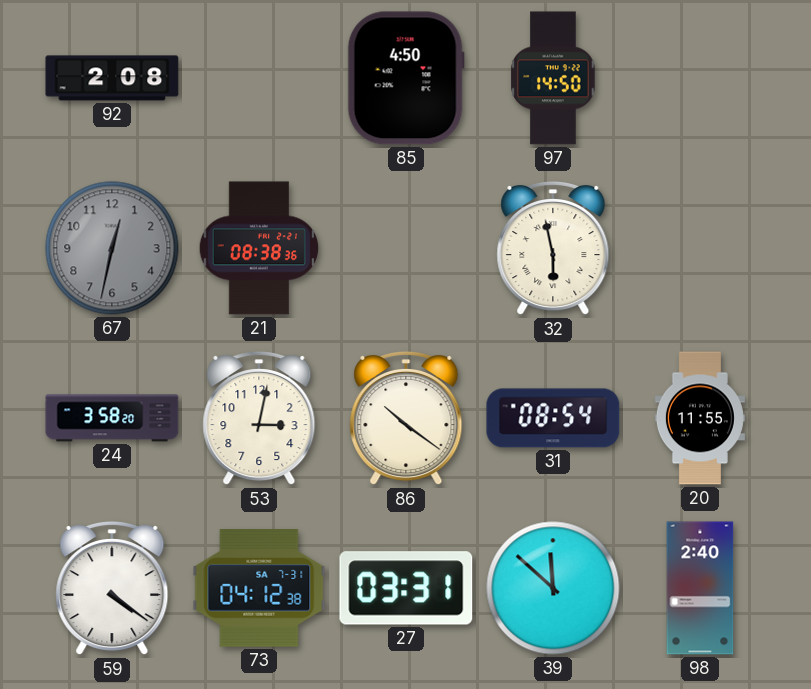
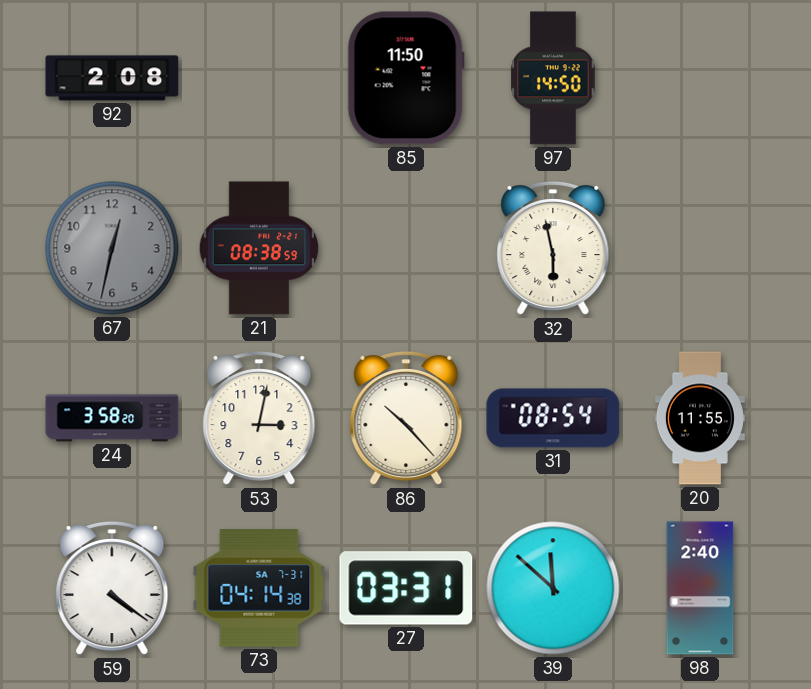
85: 4:50 -> 11:50
21: 08:38:36 -> 08:38:59
86: 10:21 -> 10:23
73: 04:12 -> 04:14
